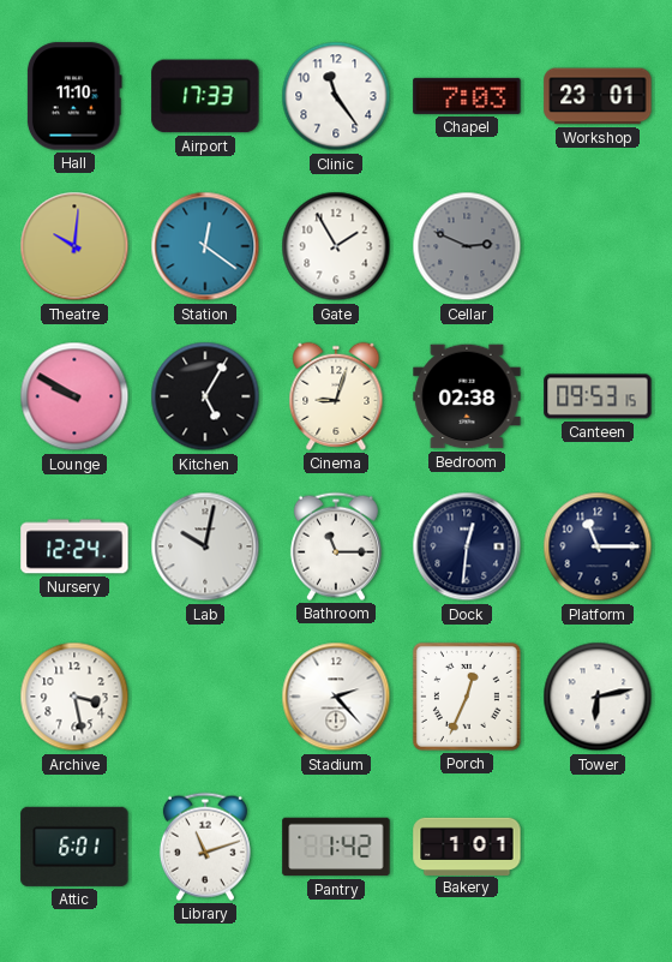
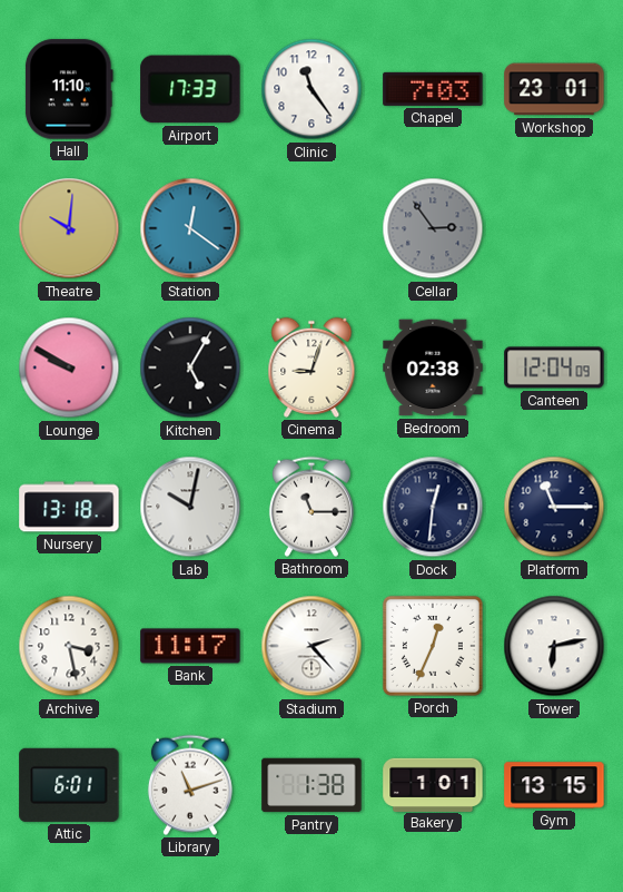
Gate: 1:55 -> none
Cellar: 2:49 -> 2:54
Canteen: 09:53 -> 12:04
Nursery: 12:24 -> 13:18
Bank: none -> 11:17
Pantry: 1:42 -> 1:38
Gym: none -> 13:15
